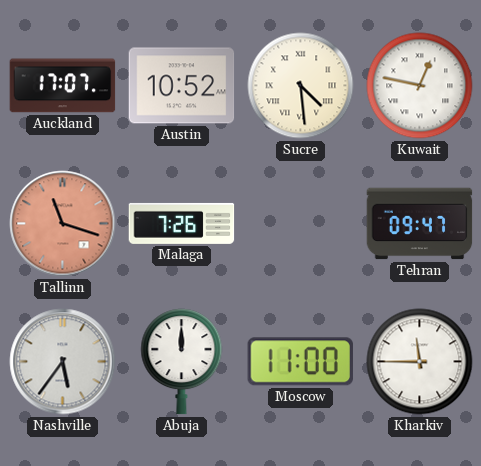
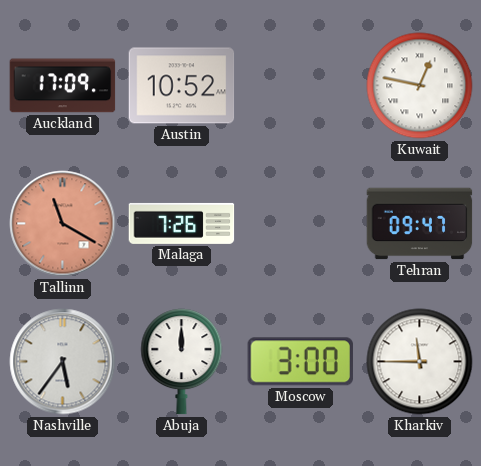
Auckland: 17:07 -> 17:09
Sucre: 4:29 -> none
Tallinn: 11:18 -> 11:20
Moscow: 11:00 -> 3:00
